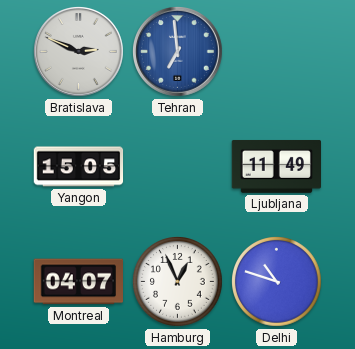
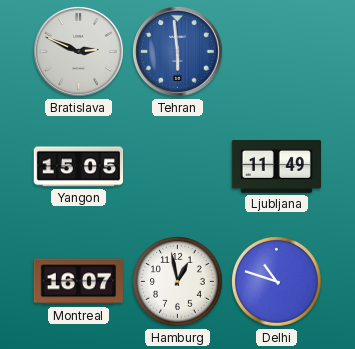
Tehran: 6:59 -> 5:59
Montreal: 04:07 -> 16:07
Hamburg: 12:56 -> 12:58
